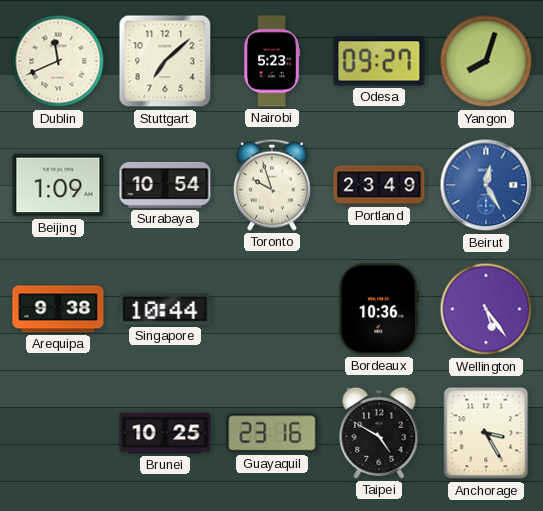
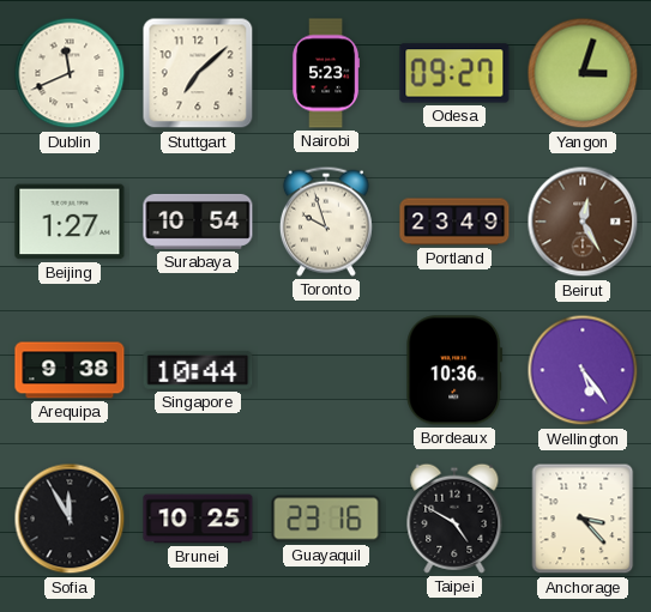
Yangon: 8:03 -> 3:03
Beijing: 1:09 -> 1:27
Beirut dial: blue -> brown
Sofia: none -> 11:55
Anchorage: 3:25 -> 3:23
